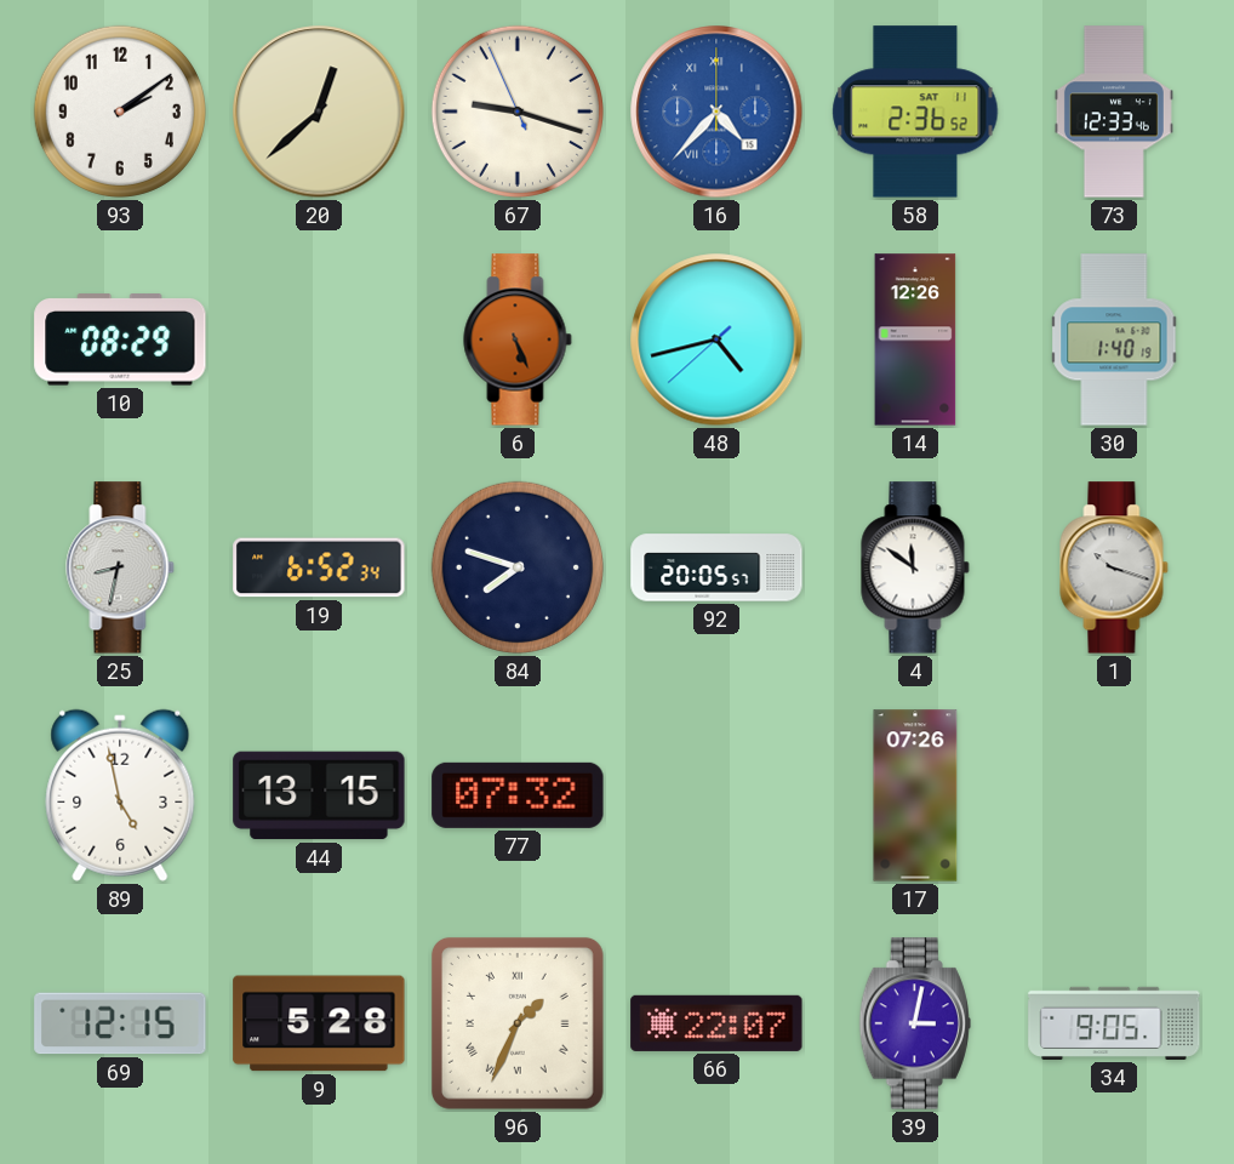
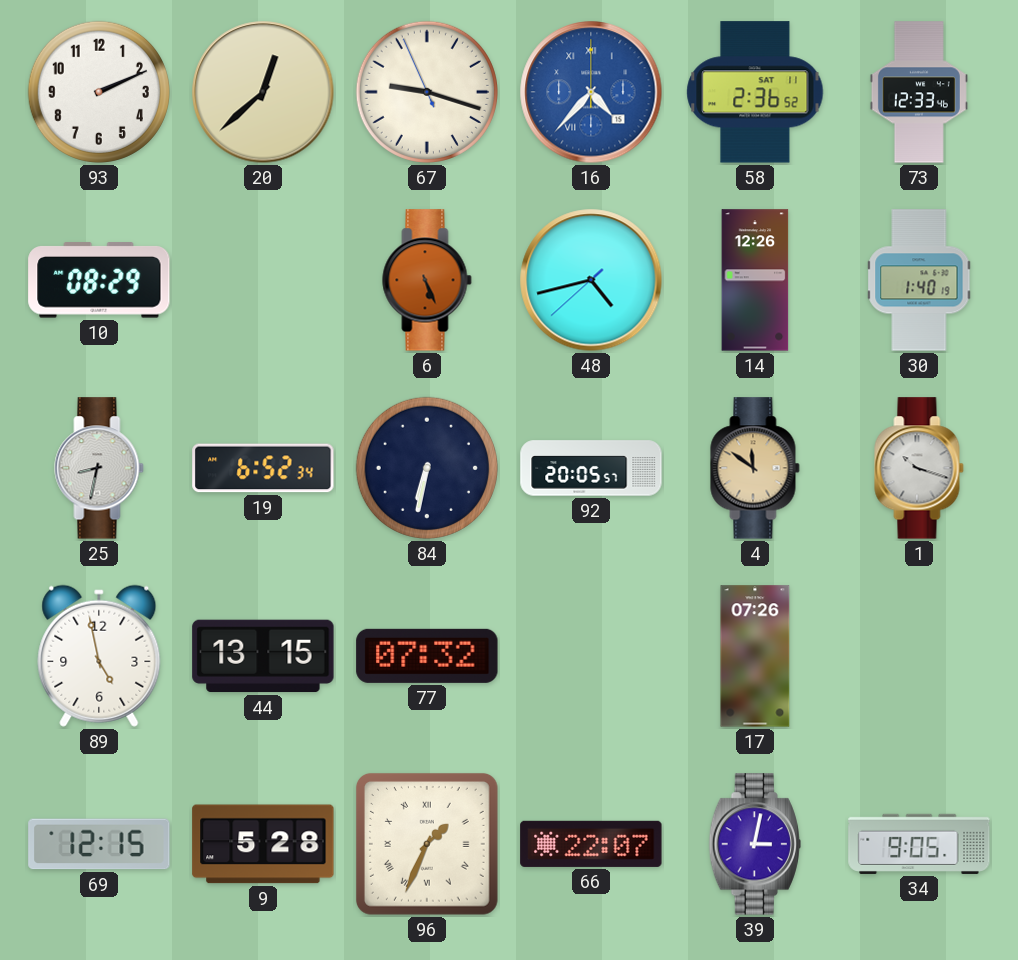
93: 2:09 -> 2:11
84: 7:48 -> 6:32
4 dial: white -> champagne
